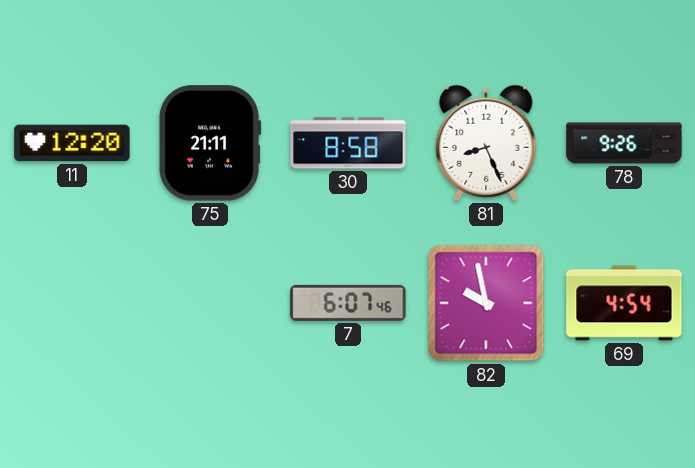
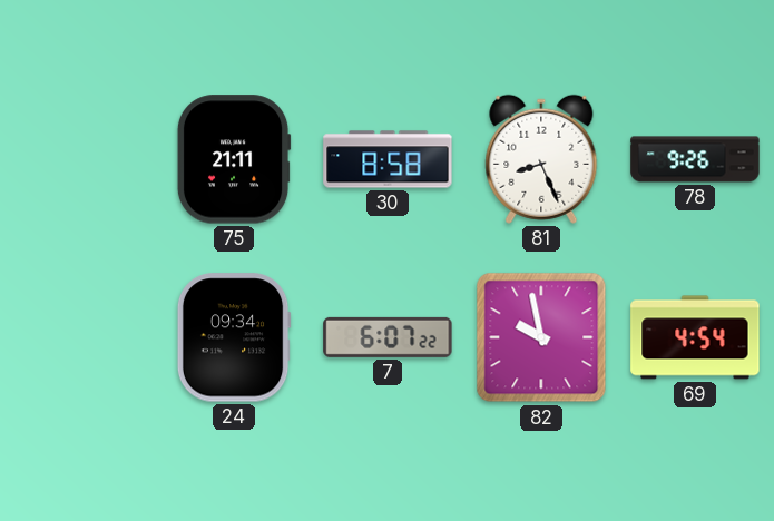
11: 12:20 -> none
24: none -> 09:34
7: 6:07:46 -> 6:07:22
